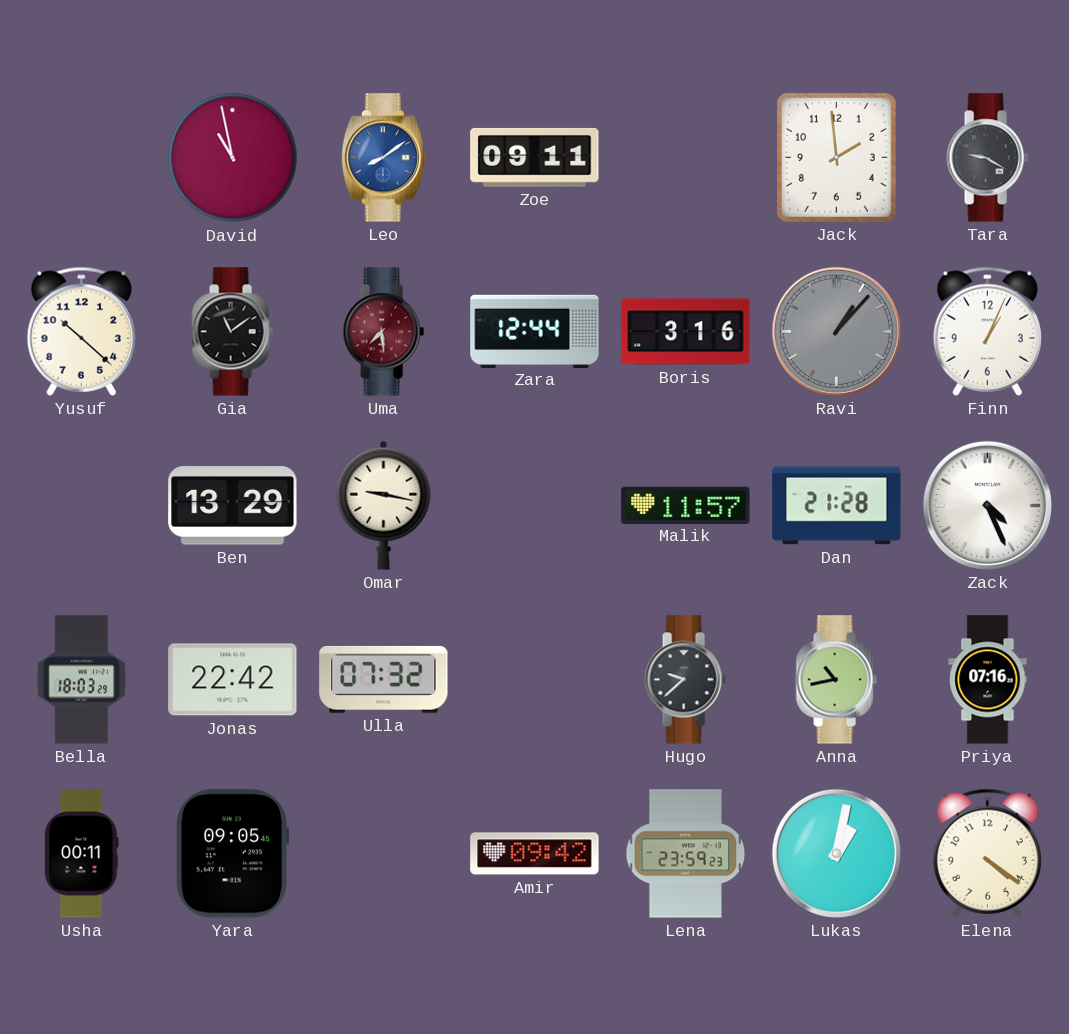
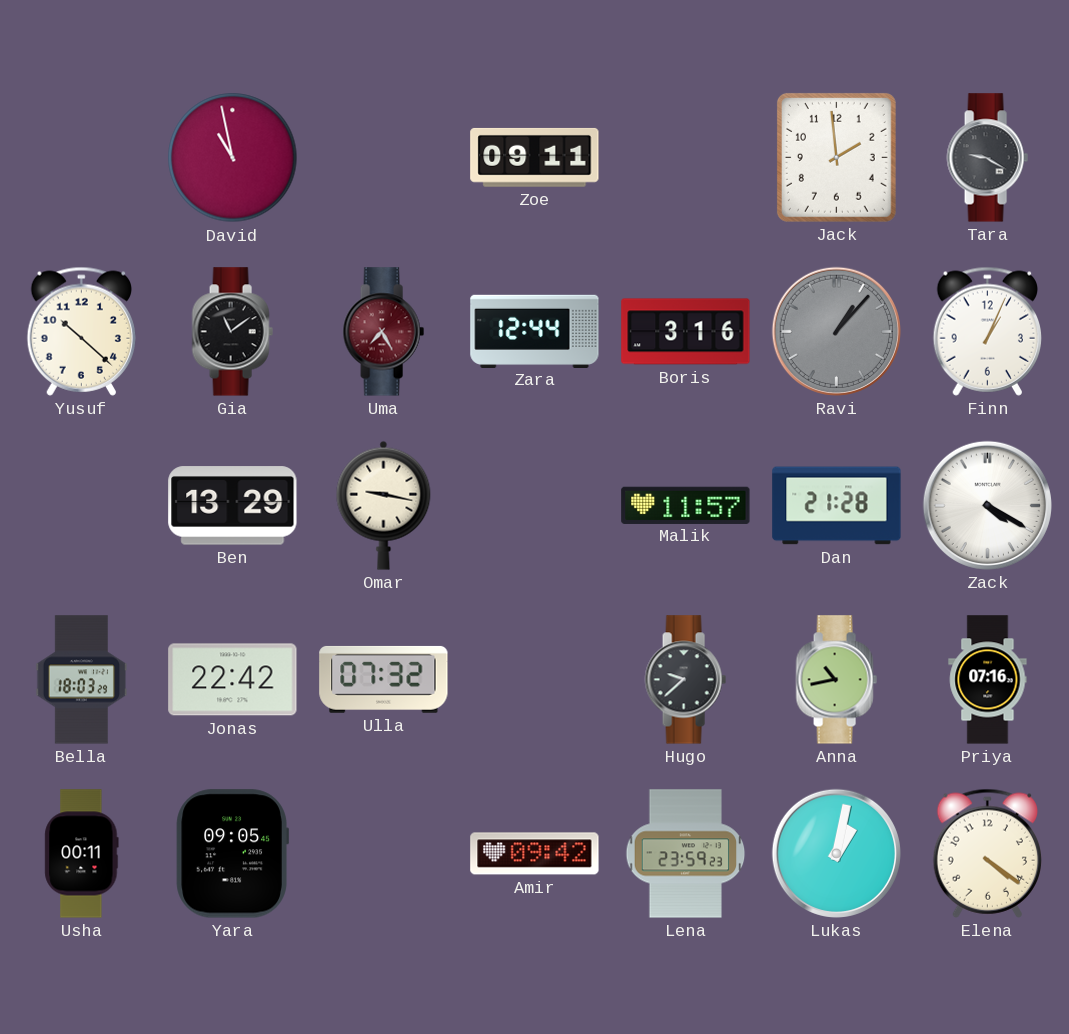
Leo: 8:09 -> none
Uma: 7:29 -> 7:25
Zack: 4:26 -> 4:20
